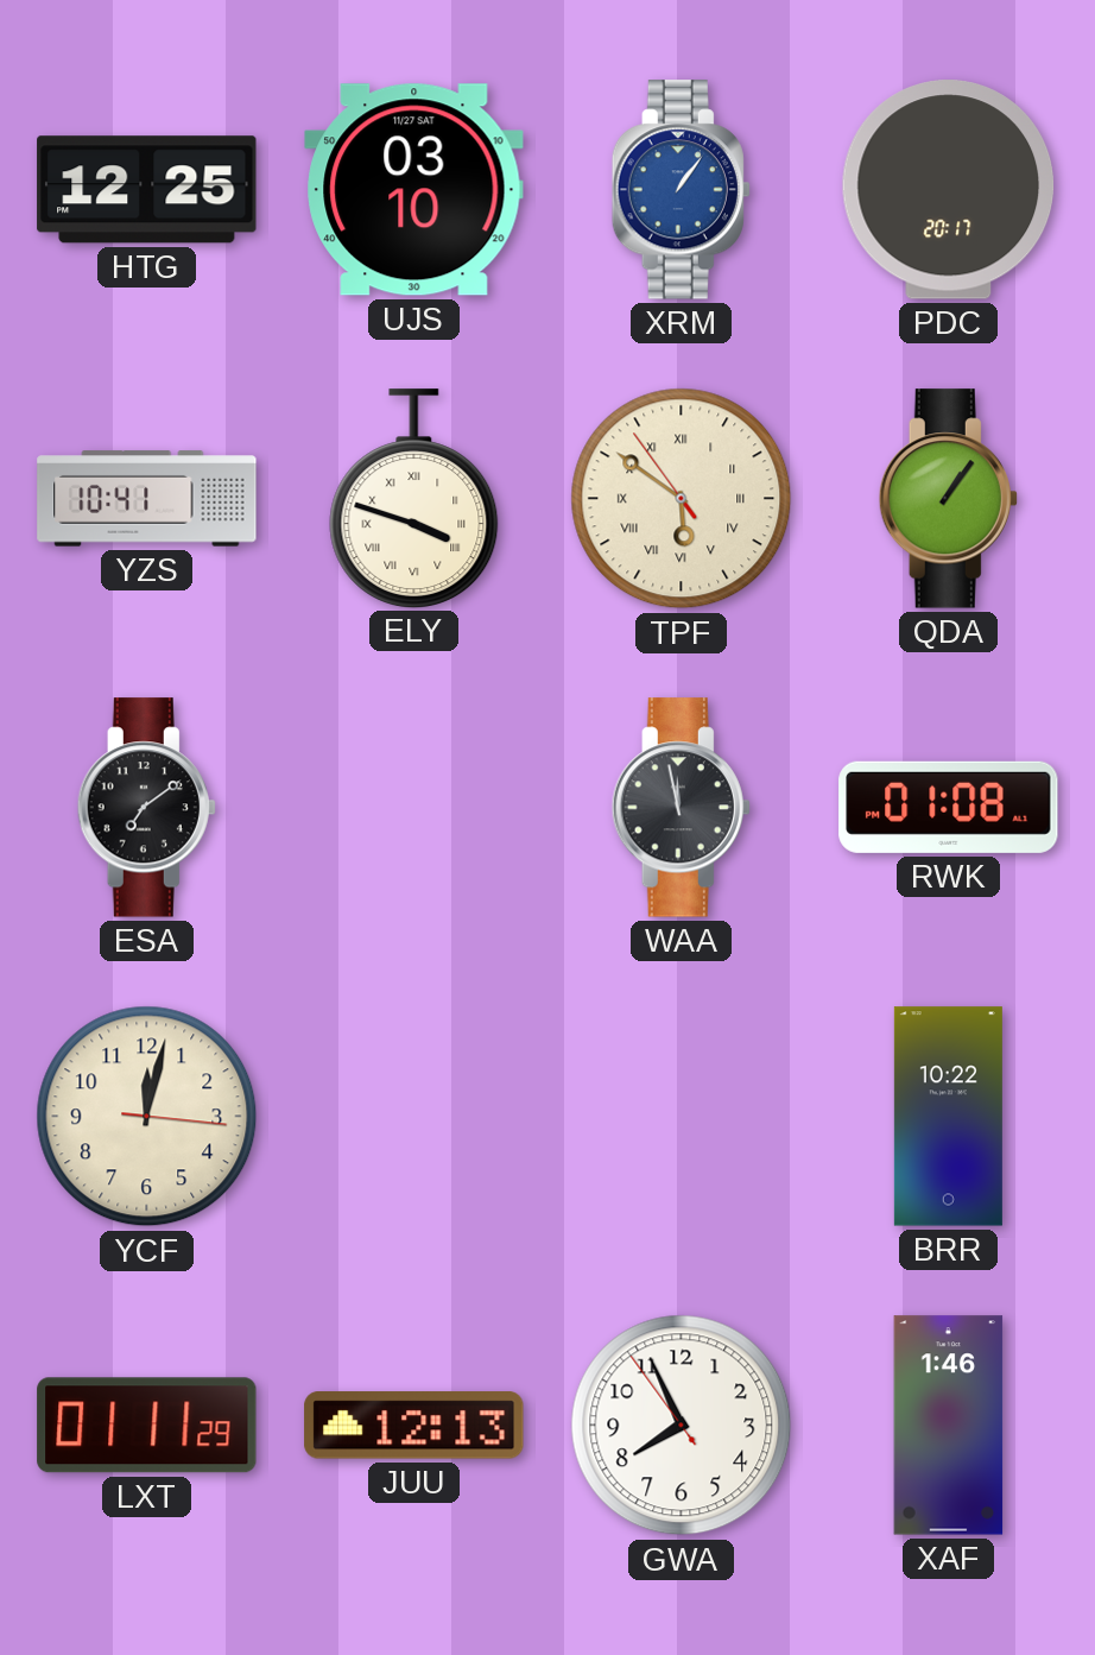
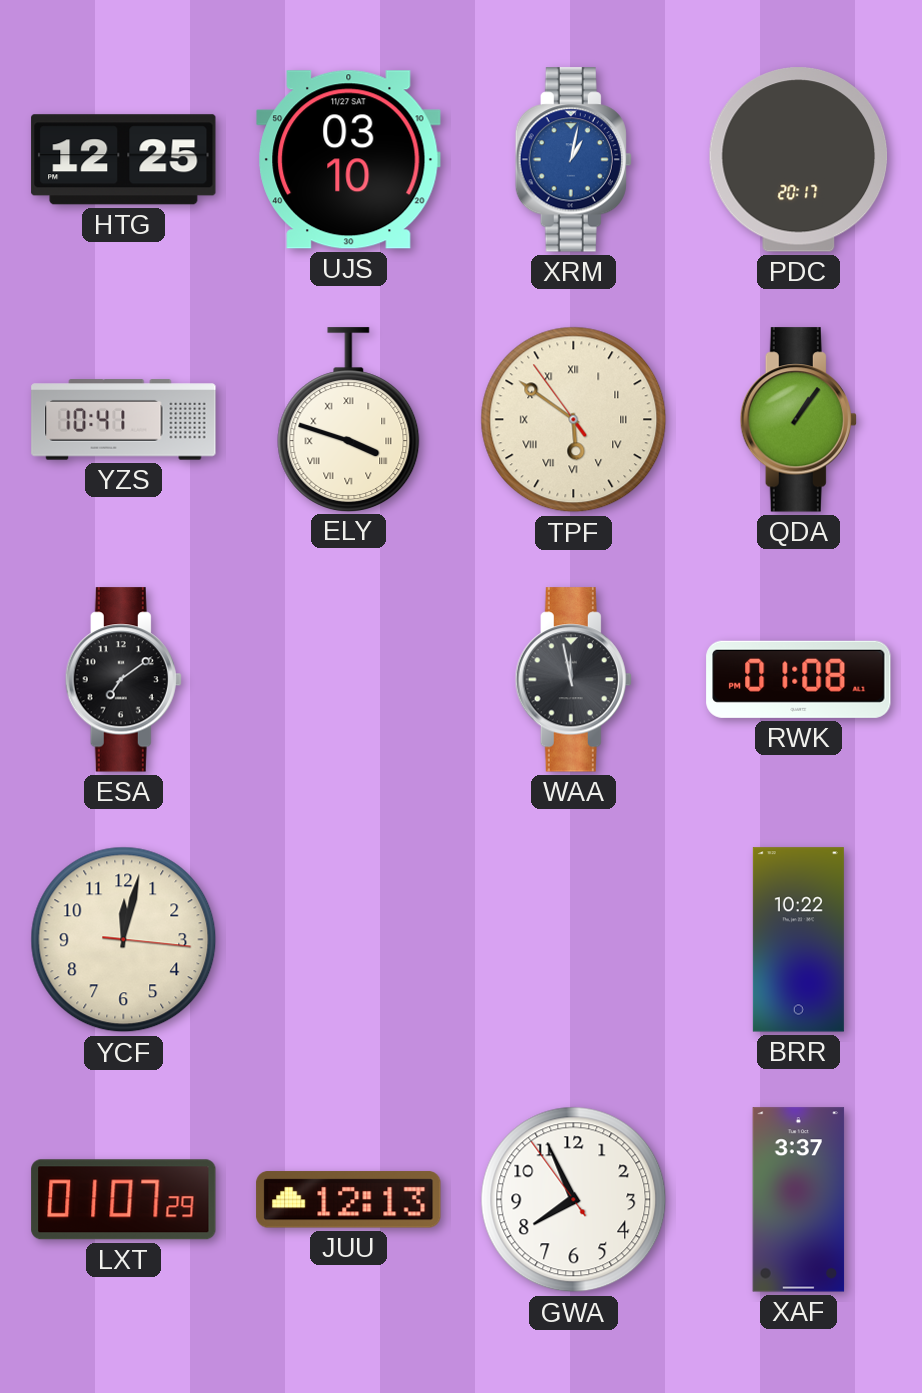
XRM: 1:06 -> 1:02
LXT: 01:11 -> 01:07
XAF: 1:46 -> 3:37
